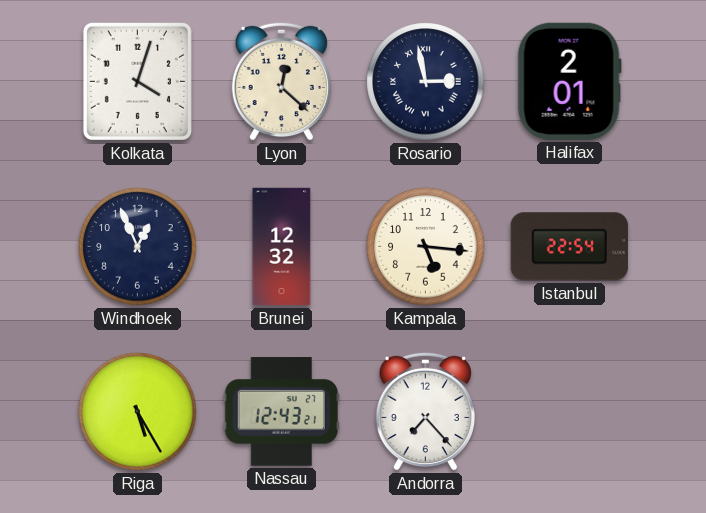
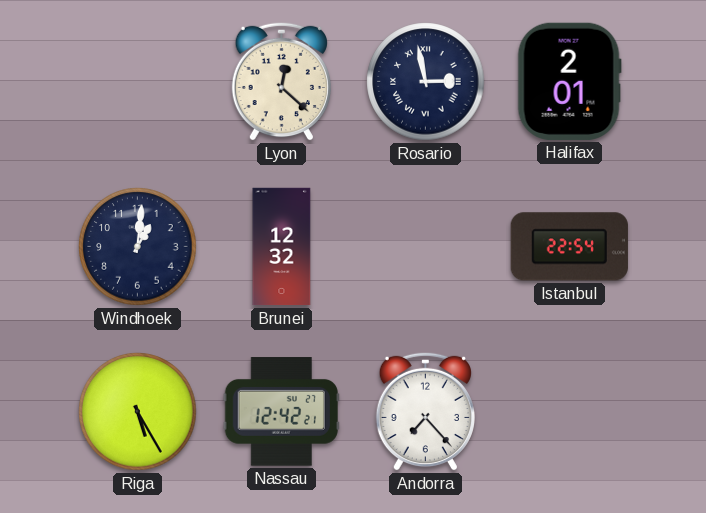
Kolkata: 4:03 -> none
Windhoek: 12:56 -> 1:01
Kampala: 5:16 -> none
Nassau: 12:43 -> 12:42
